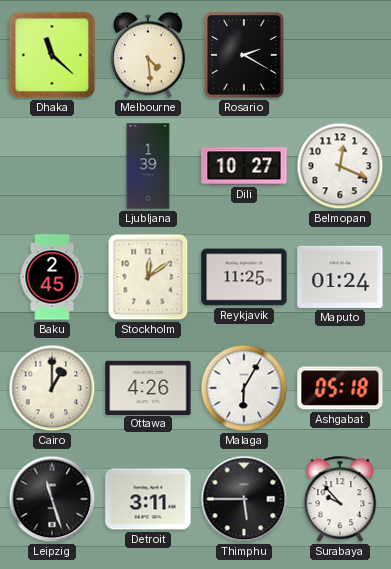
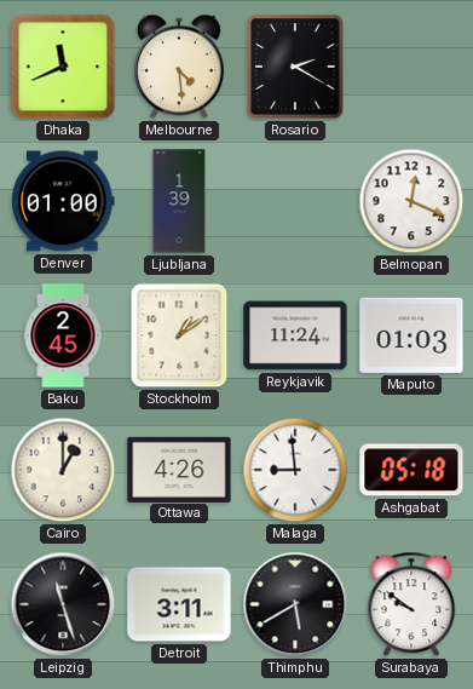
Dhaka: 11:22 -> 11:41
Denver: none -> 01:00
Dili: 10:27 -> none
Stockholm: 12:09 -> 1:09
Reykjavik: 11:25 -> 11:24
Maputo: 01:24 -> 01:03
Malaga: 6:05 -> 8:59
Thimphu: 5:45 -> 5:40
Surabaya: 9:53 -> 9:51
